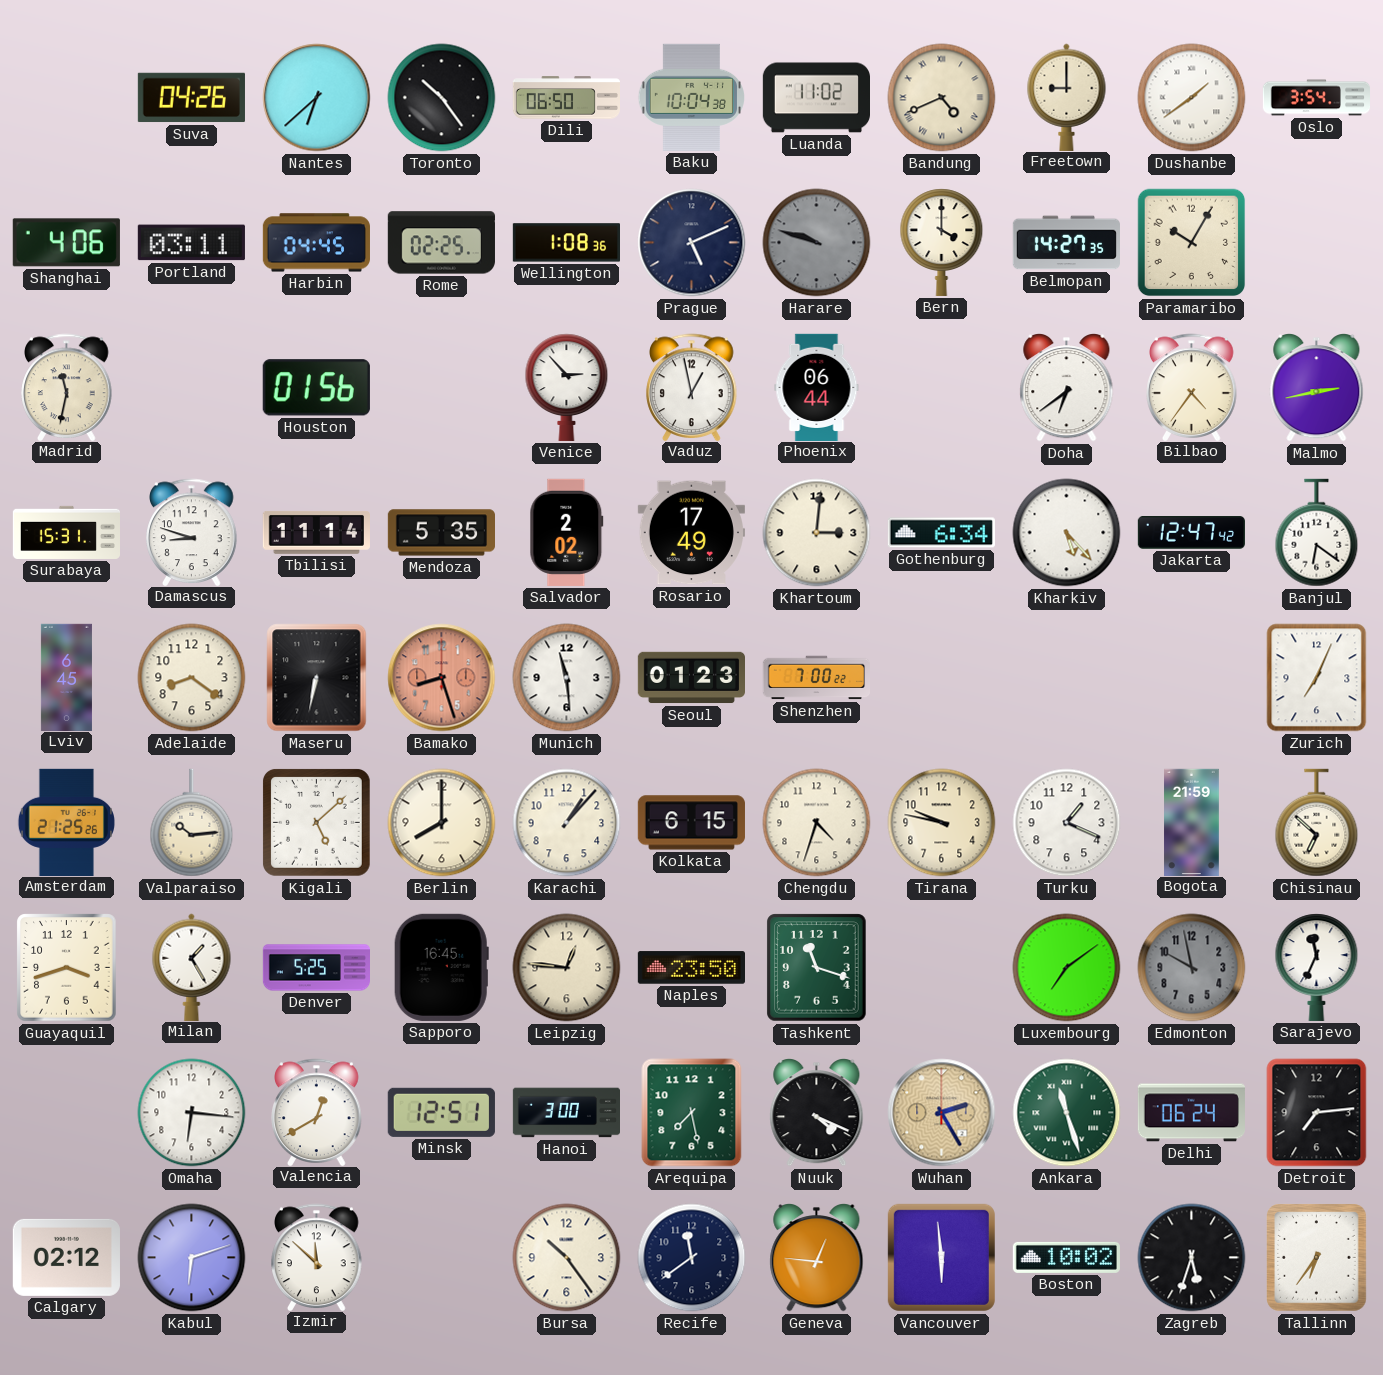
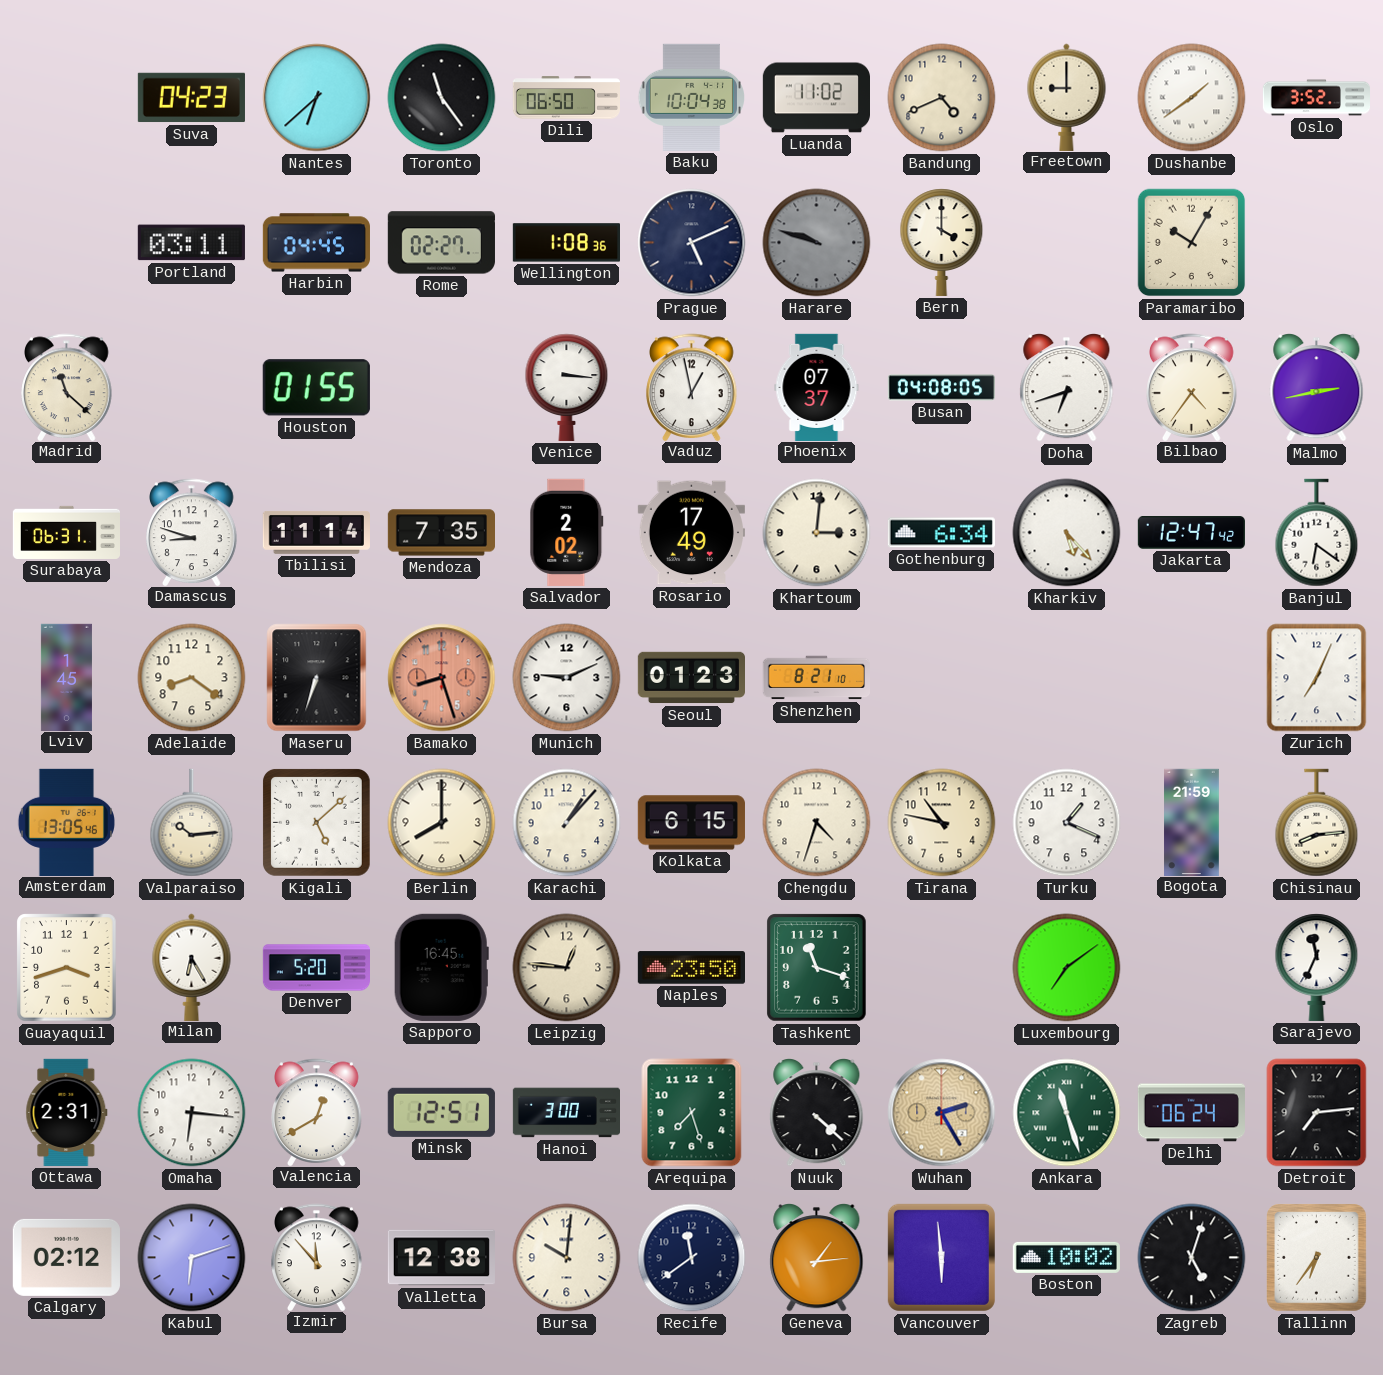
Suva: 04:26 -> 04:23
Toronto: 10:24 -> 11:24
Bandung numerals: Roman -> Arabic
Oslo: 3:54 -> 3:52
Shanghai: 4:06 -> none
Rome: 02:25 -> 02:27
Belmopan: 14:27 -> none
Madrid: 11:32 -> 11:22
Houston: 01:56 -> 01:55
Venice: 2:53 -> 3:16
Phoenix: 06:44 -> 07:37
Busan: none -> 04:08
Doha: 6:39 -> 6:42
Surabaya: 15:31 -> 06:31
Mendoza: 5:35 -> 7:35
Lviv: 6:45 -> 1:45
Maseru: 6:32 -> 6:33
Munich: 11:29 -> 9:11
Shenzhen: 7:00 -> 8:21
Amsterdam: 21:25 -> 13:05
Tirana: 9:47 -> 10:47
Chisinau: 6:52 -> 8:14
Milan: 1:25 -> 6:25
Denver: 5:25 -> 5:20
Edmonton: 9:58 -> none
Ottawa: none -> 2:31
Arequipa: 7:28 -> 7:27
Nuuk: 4:19 -> 4:22
Izmir: 11:52 -> 11:53
Valletta: none -> 12:38
Bursa: 10:24 -> 10:01
Geneva: 12:46 -> 1:14
Zagreb: 5:33 -> 5:03
